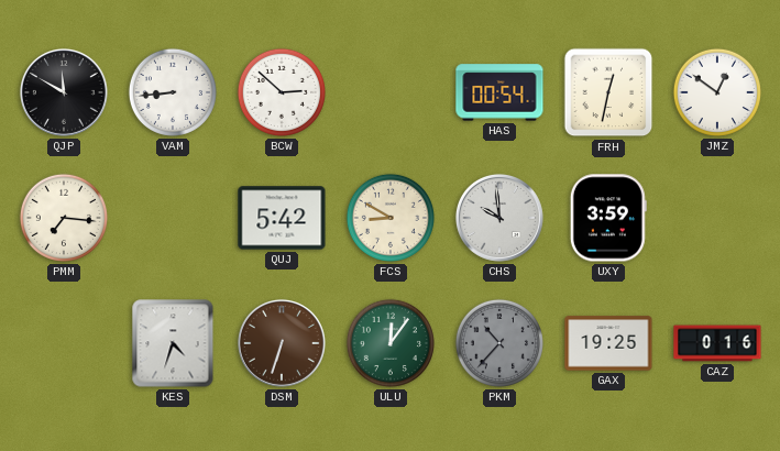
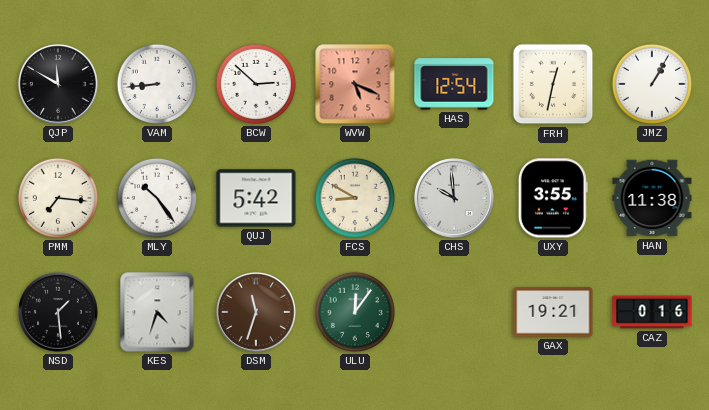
WVW: none -> 5:19
HAS: 00:54 -> 12:54
JMZ: 12:51 -> 1:05
MLY: none -> 10:24
UXY: 3:59 -> 3:55
HAN: none -> 11:38
NSD: none -> 1:29
DSM: 6:33 -> 11:33
PKM: 10:37 -> none
GAX: 19:25 -> 19:21
